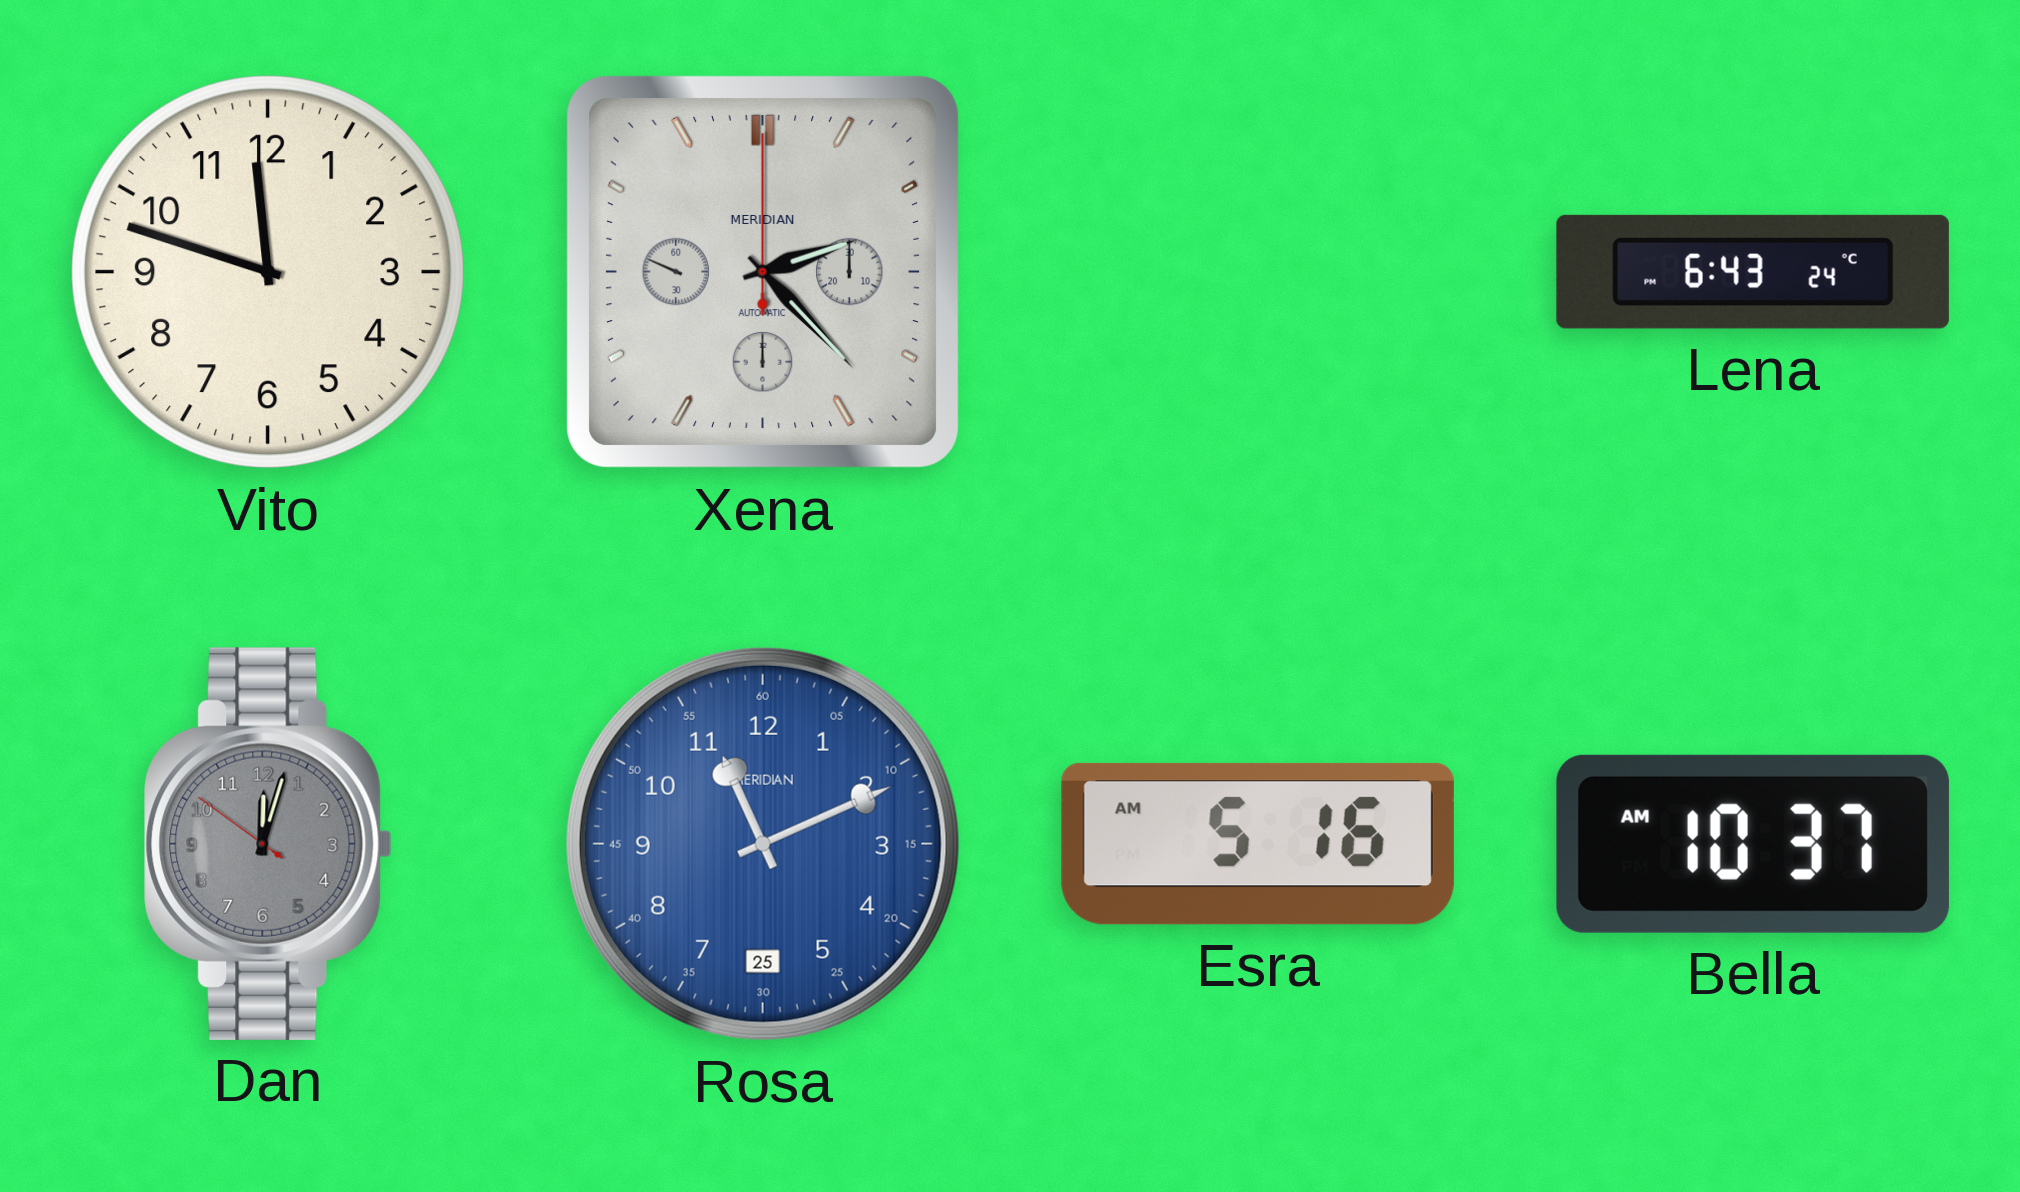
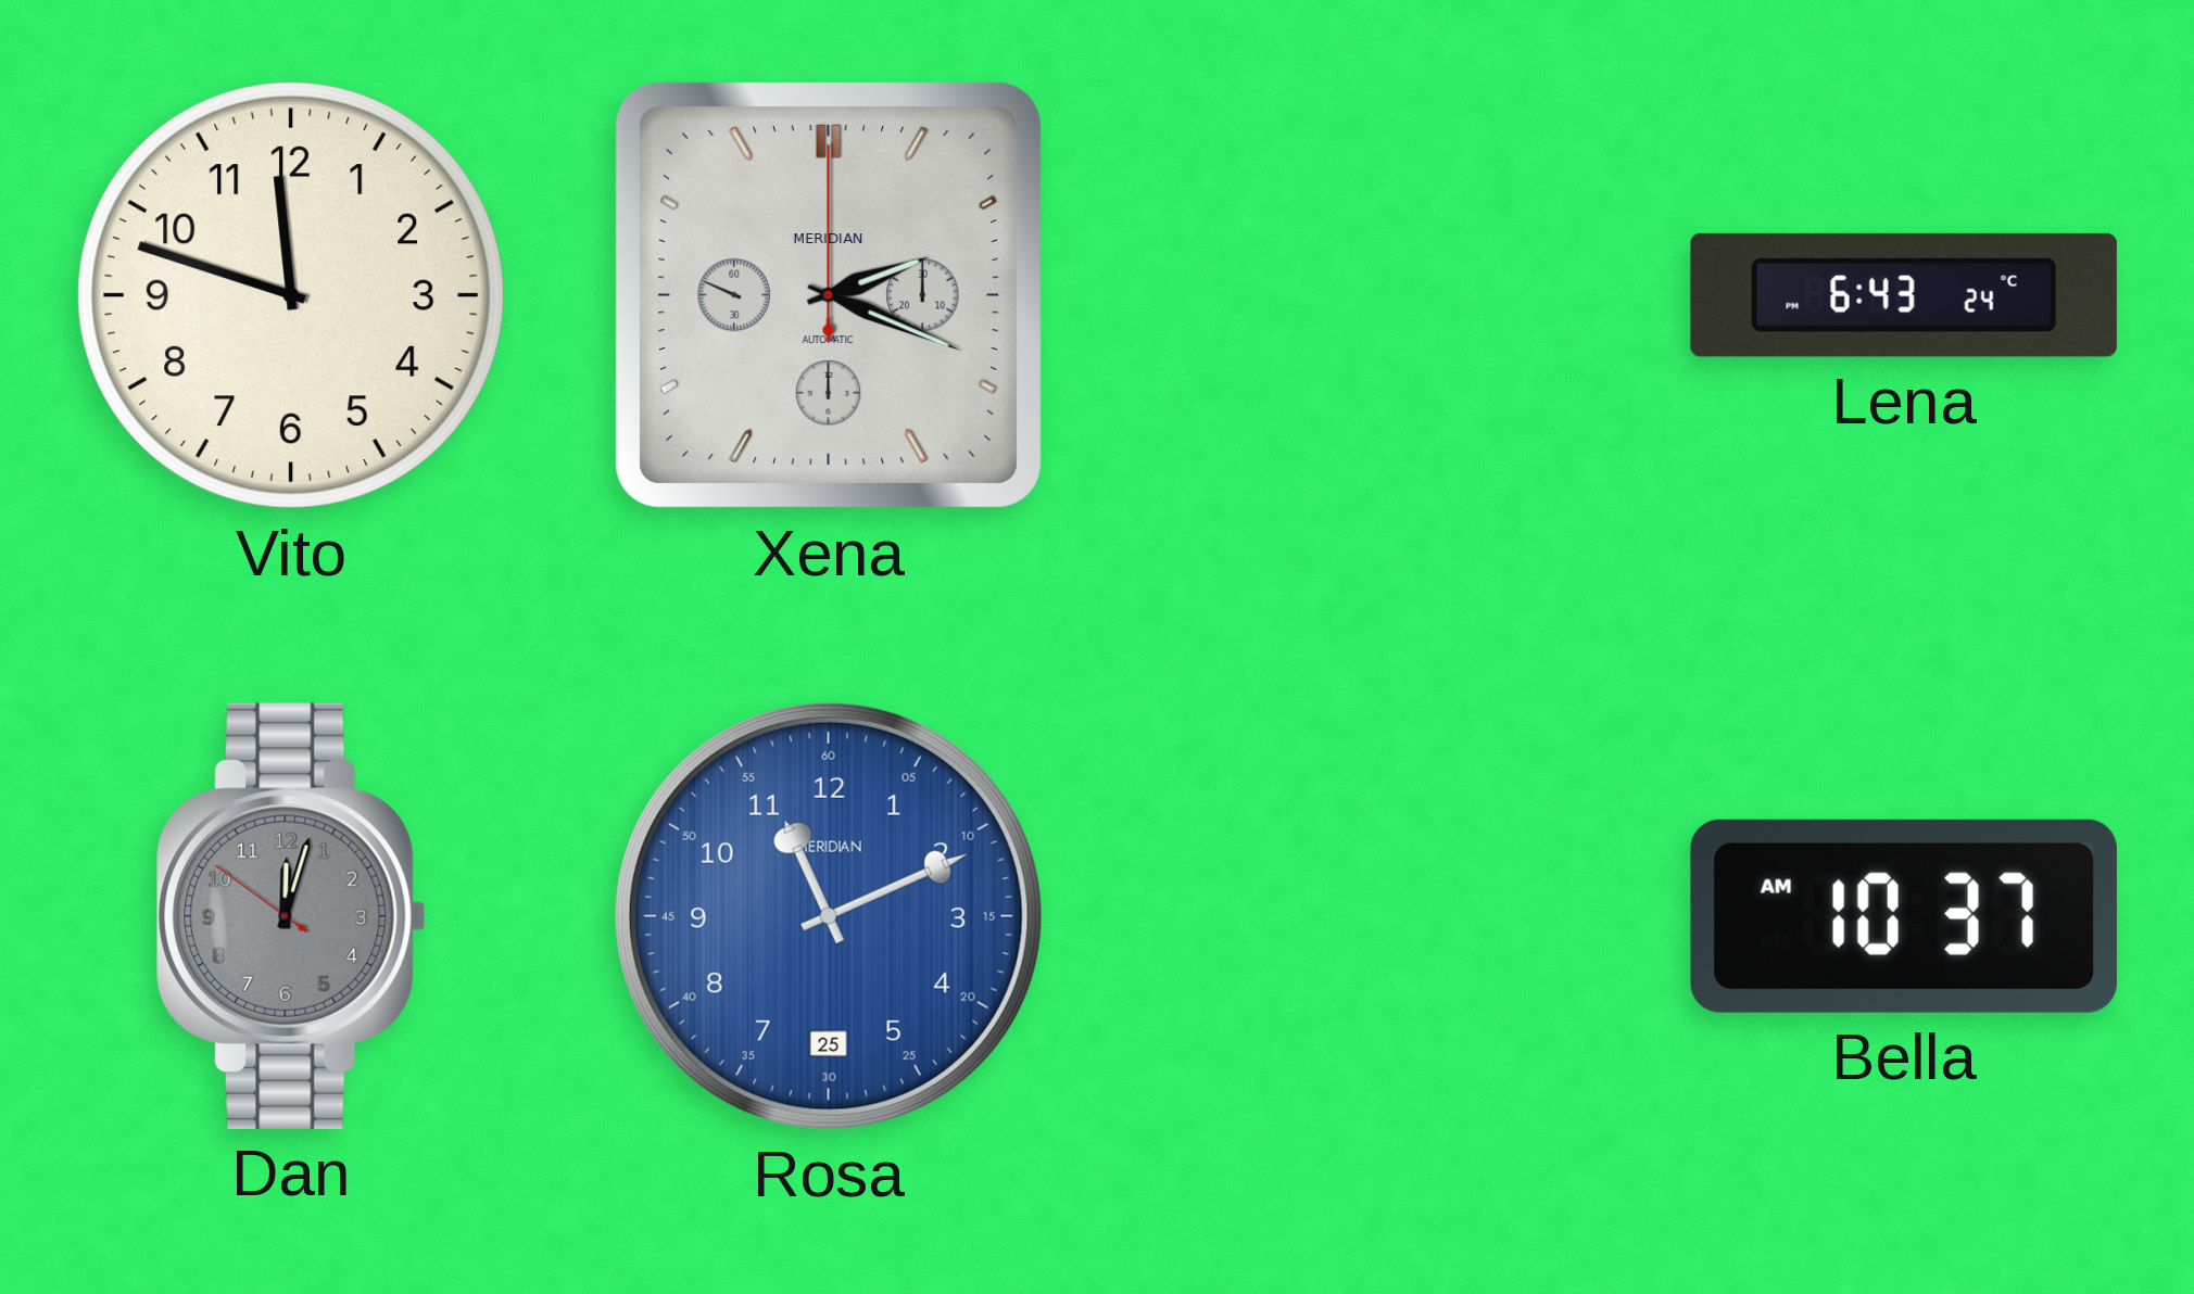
Xena: 2:22 -> 2:18
Esra: 5:16 -> none
